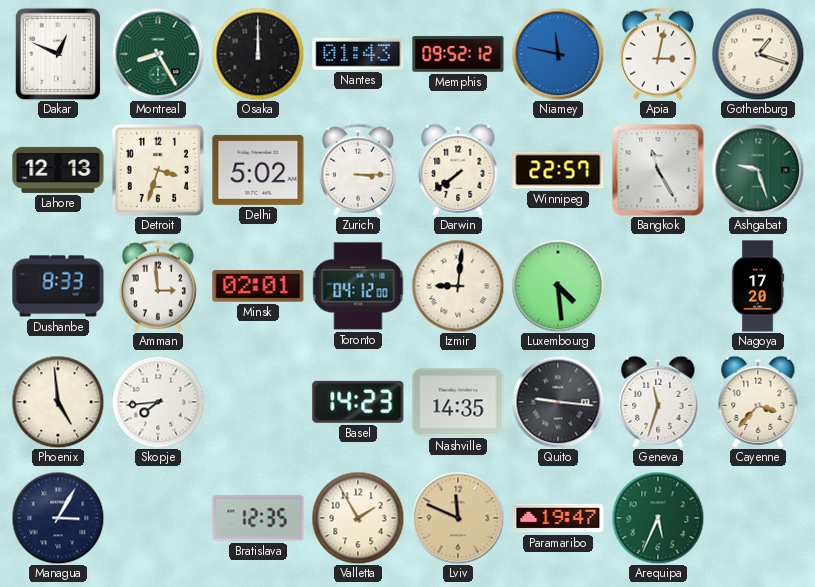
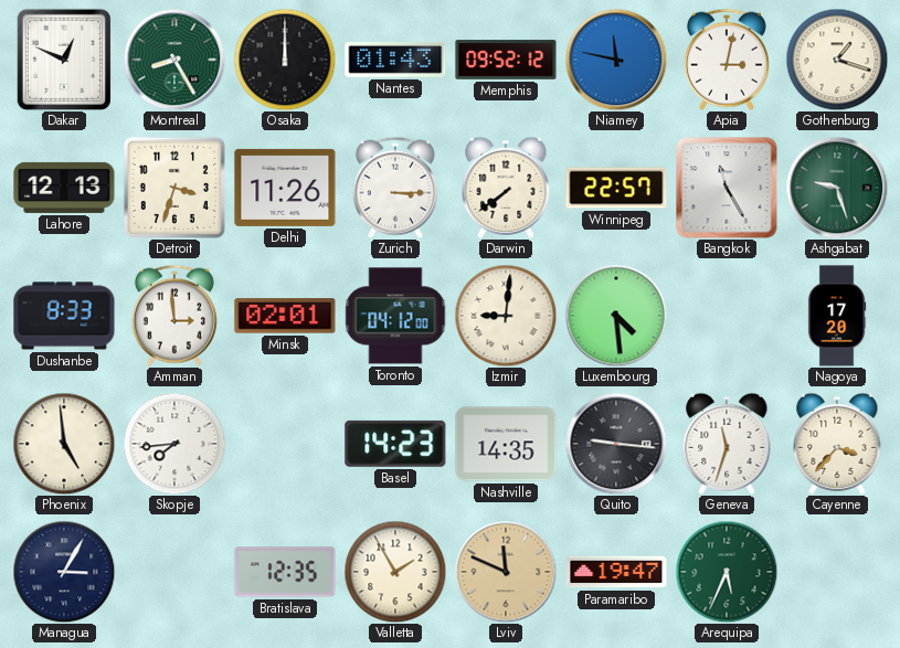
Delhi: 5:02 -> 11:26
